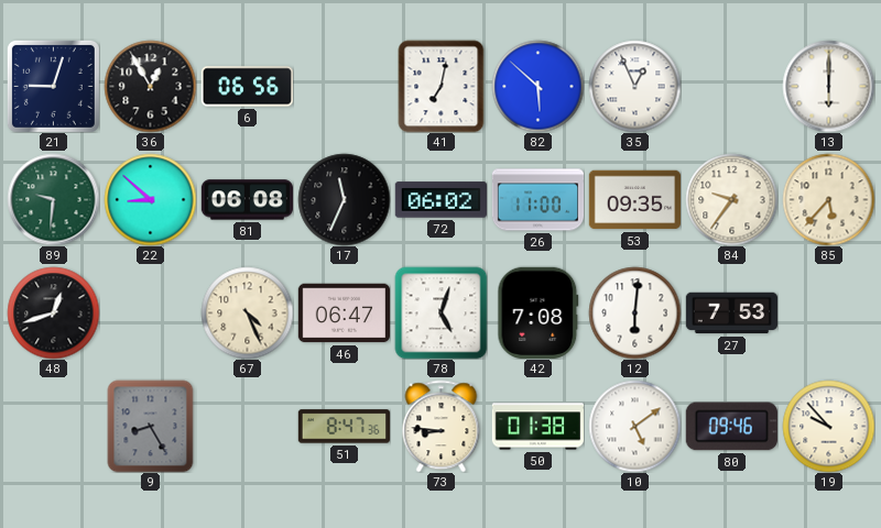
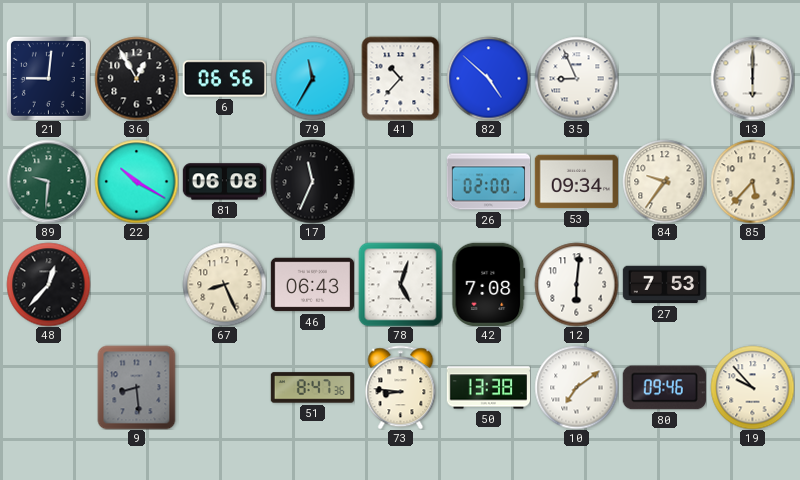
21: 9:03 -> 9:01
79: none -> 11:35
41: 7:02 -> 10:37
82: 5:52 -> 4:52
35: 12:56 -> 8:56
22: 8:52 -> 10:20
72: 06:02 -> none
26: 11:00 -> 02:00
53: 09:35 -> 09:34
48: 12:42 -> 12:37
67: 4:26 -> 8:26
46: 06:47 -> 06:43
9: 8:25 -> 8:29
50: 01:38 -> 13:38
10: 5:09 -> 7:09
